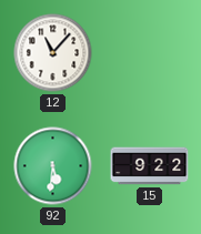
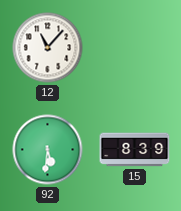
15: 9:22 -> 8:39
